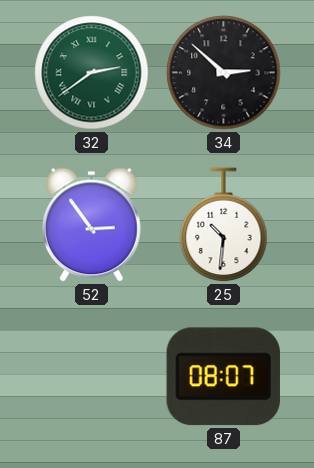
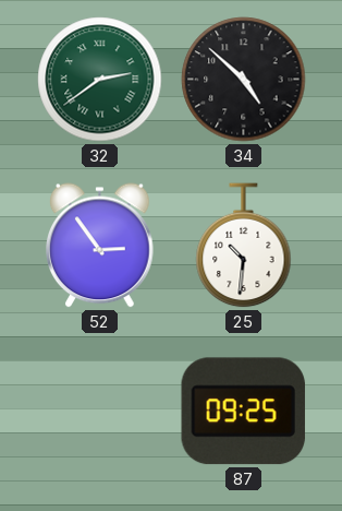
34: 2:52 -> 4:52
87: 08:07 -> 09:25
